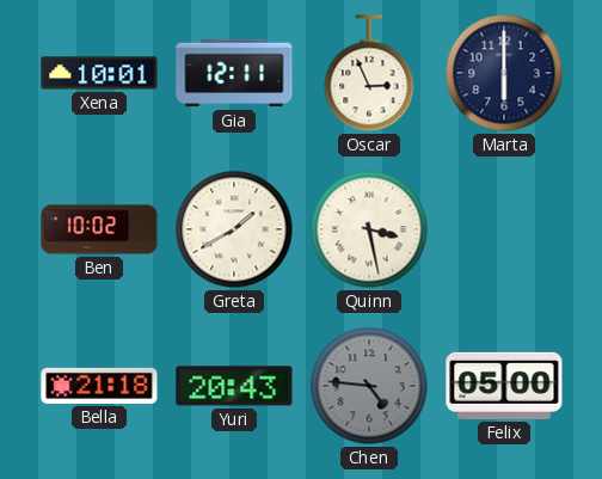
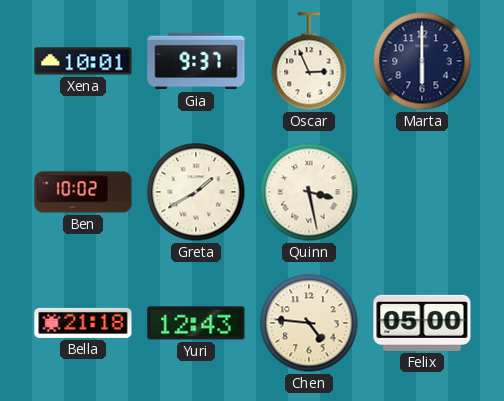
Gia: 12:11 -> 9:37
Yuri: 20:43 -> 12:43
Chen dial: grey -> cream
